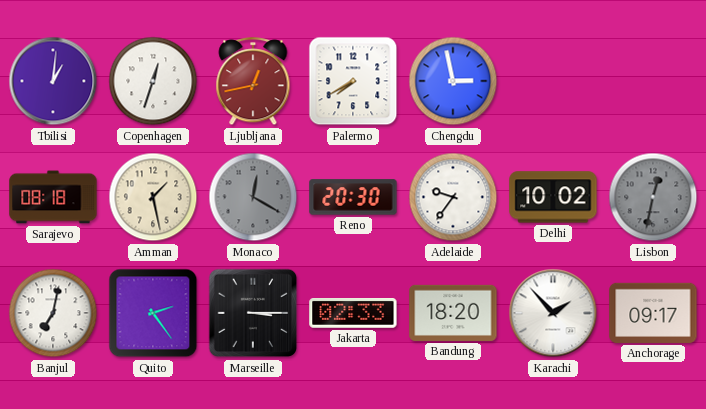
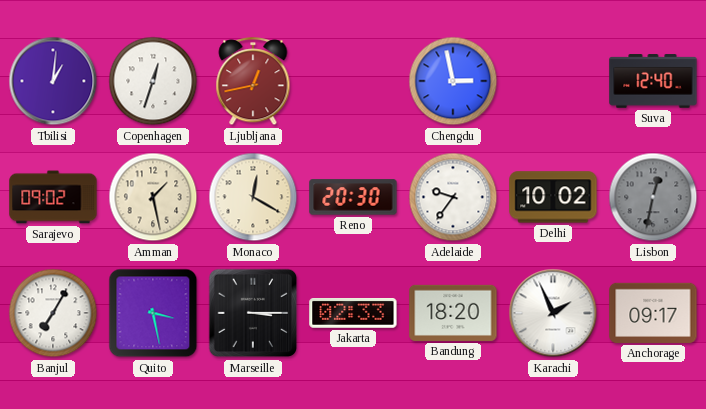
Palermo: 7:40 -> none
Suva: none -> 12:40
Sarajevo: 08:18 -> 09:02
Monaco dial: grey -> cream
Banjul: 7:02 -> 7:05
Quito: 2:24 -> 3:28
Karachi: 1:53 -> 1:56
